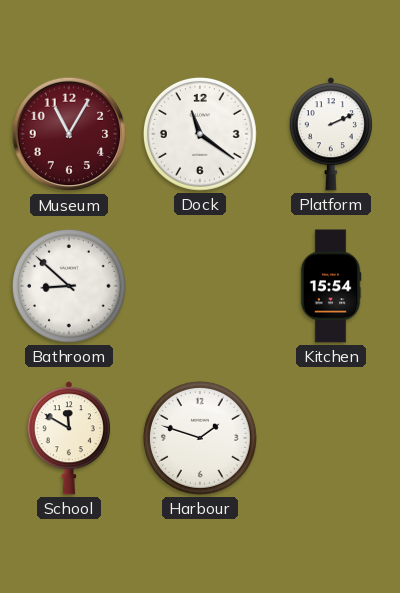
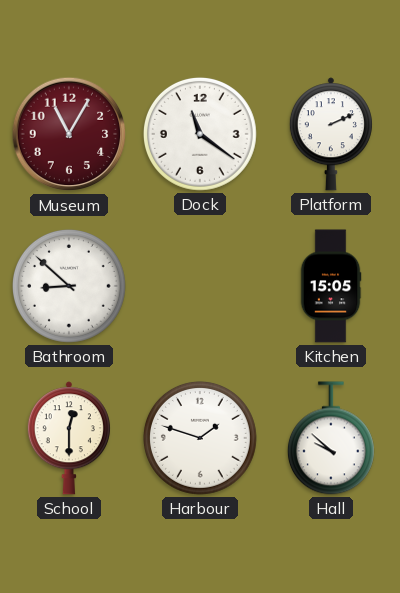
Kitchen: 15:54 -> 15:05
School: 11:50 -> 12:30
Hall: none -> 9:52
